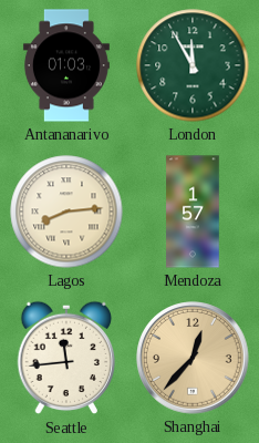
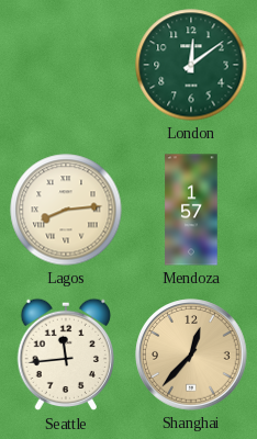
Antananarivo: 01:03 -> none
London: 11:55 -> 12:09
